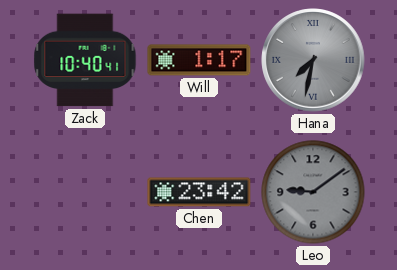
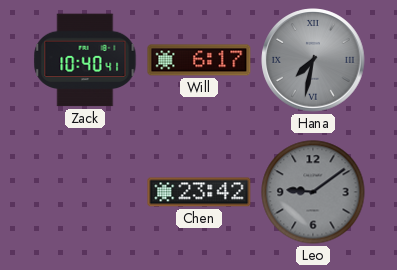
Will: 1:17 -> 6:17
